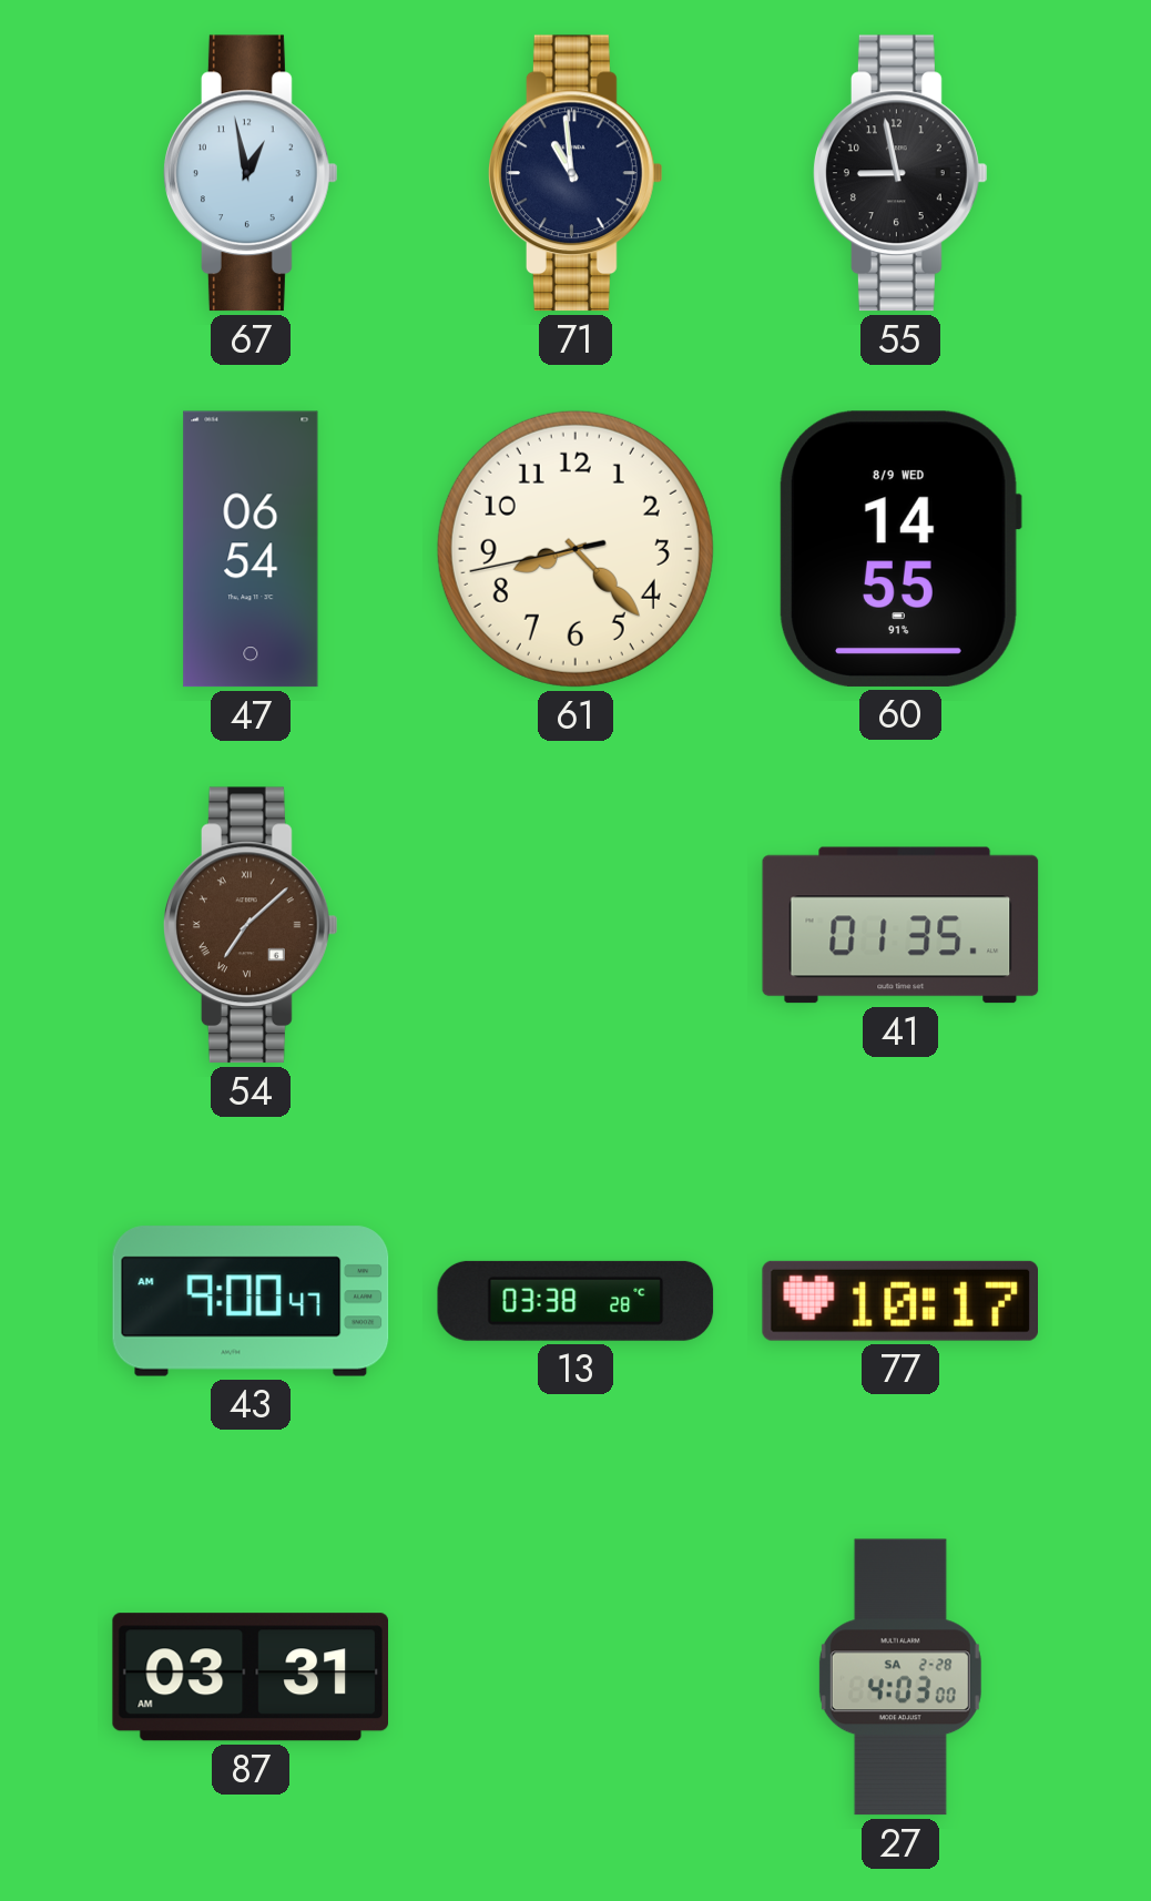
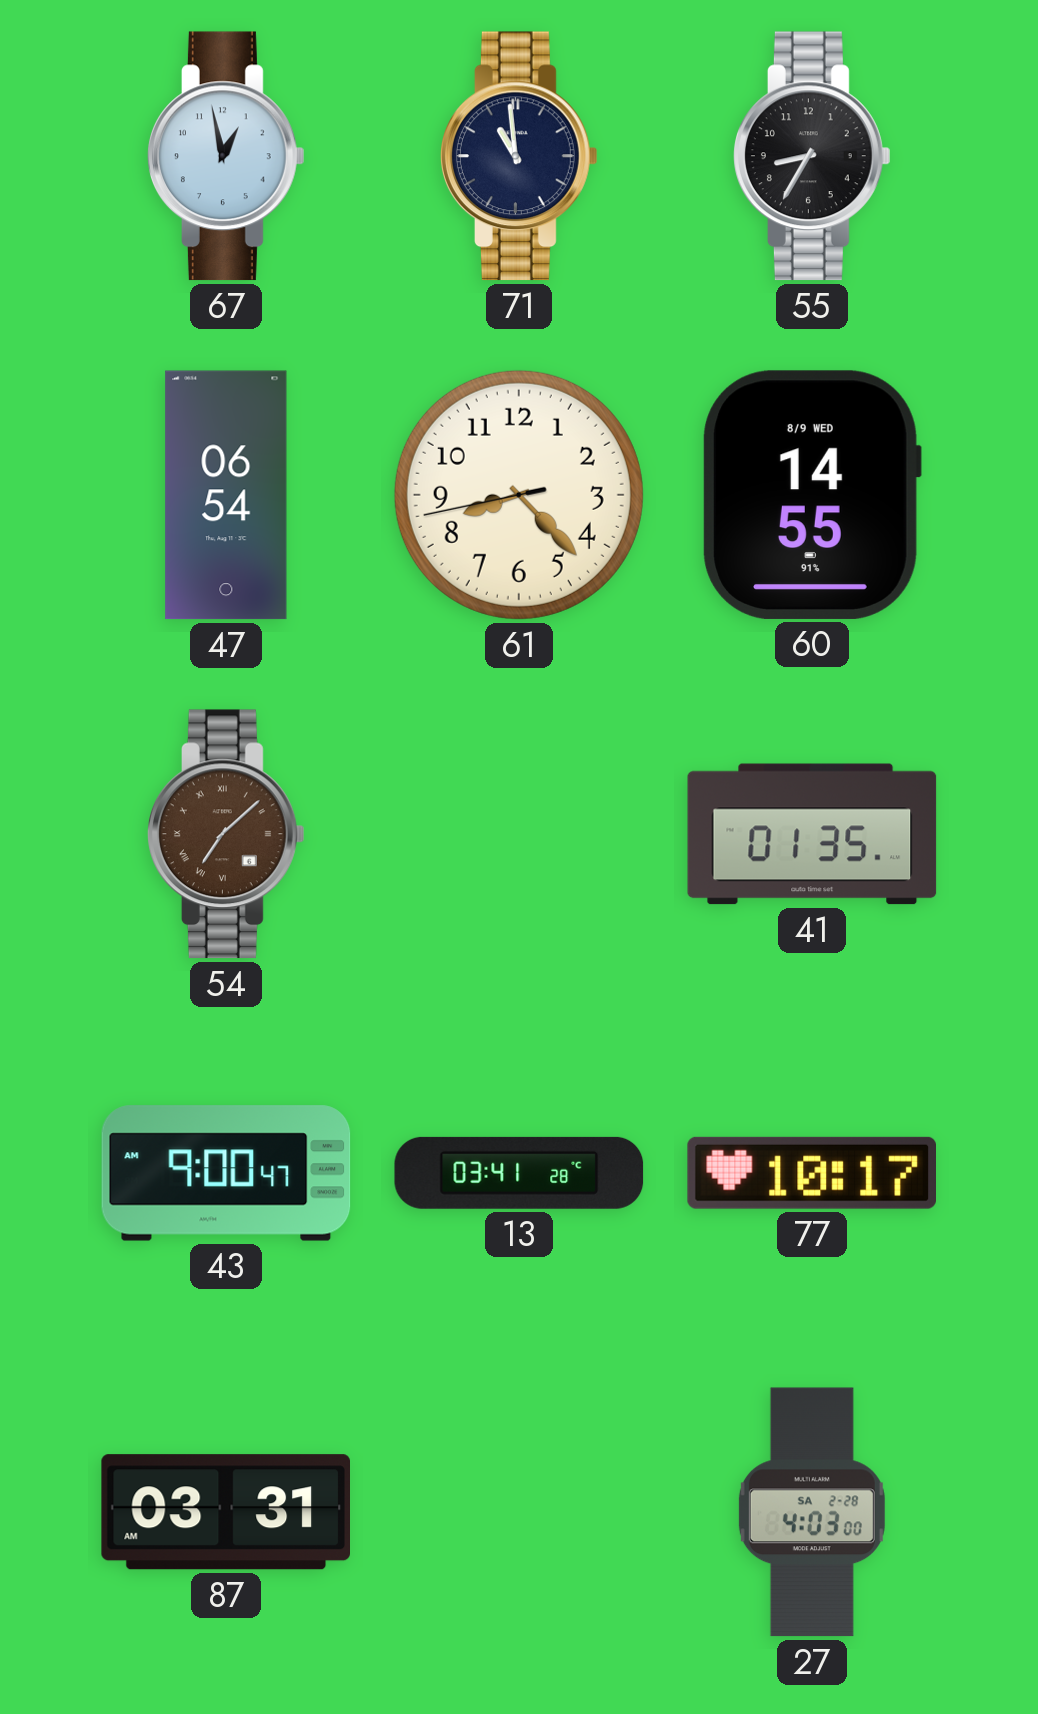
55: 8:58 -> 8:35
13: 03:38 -> 03:41
